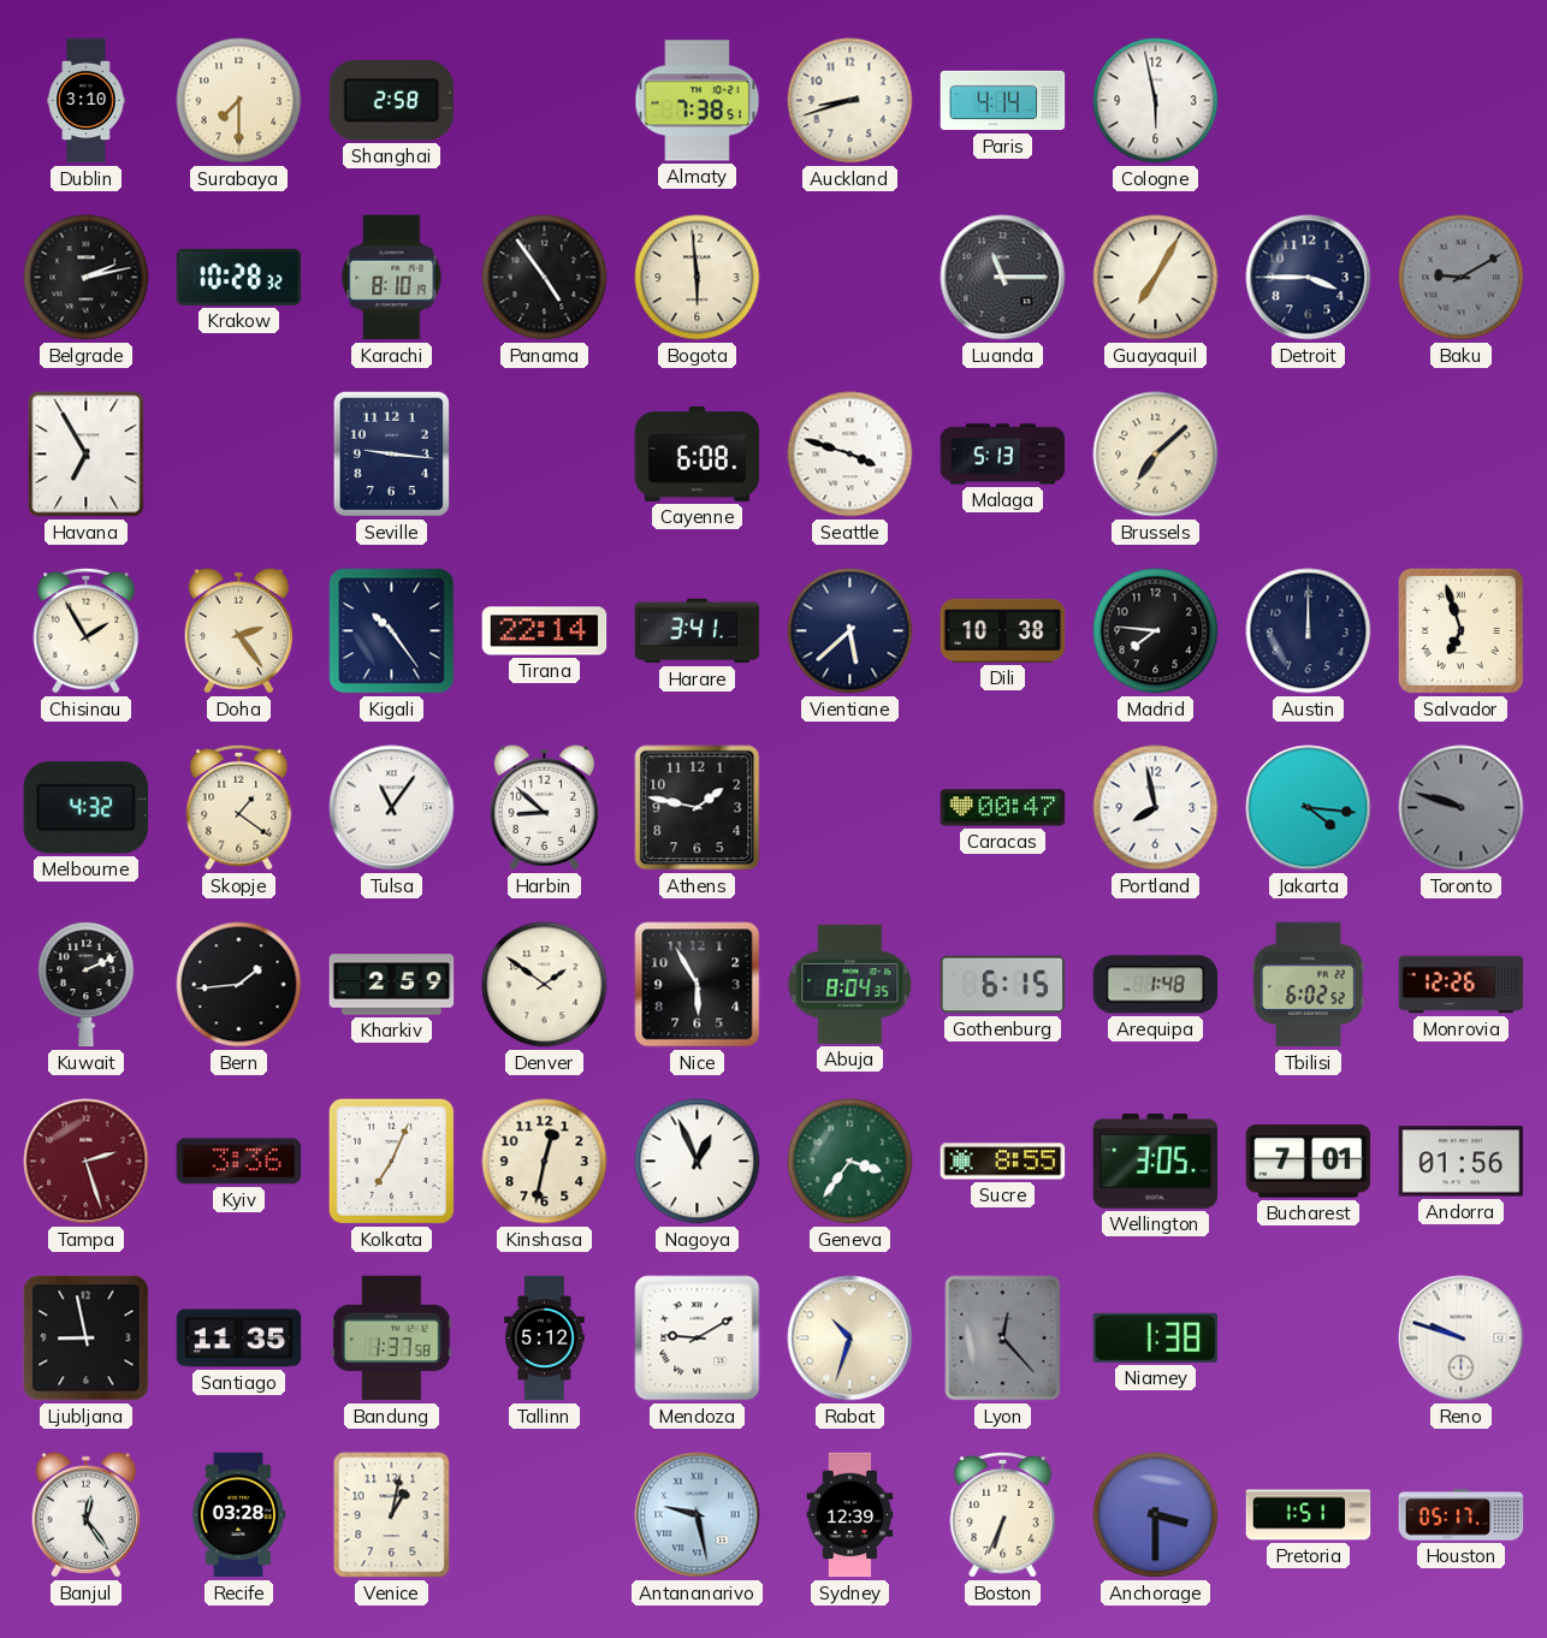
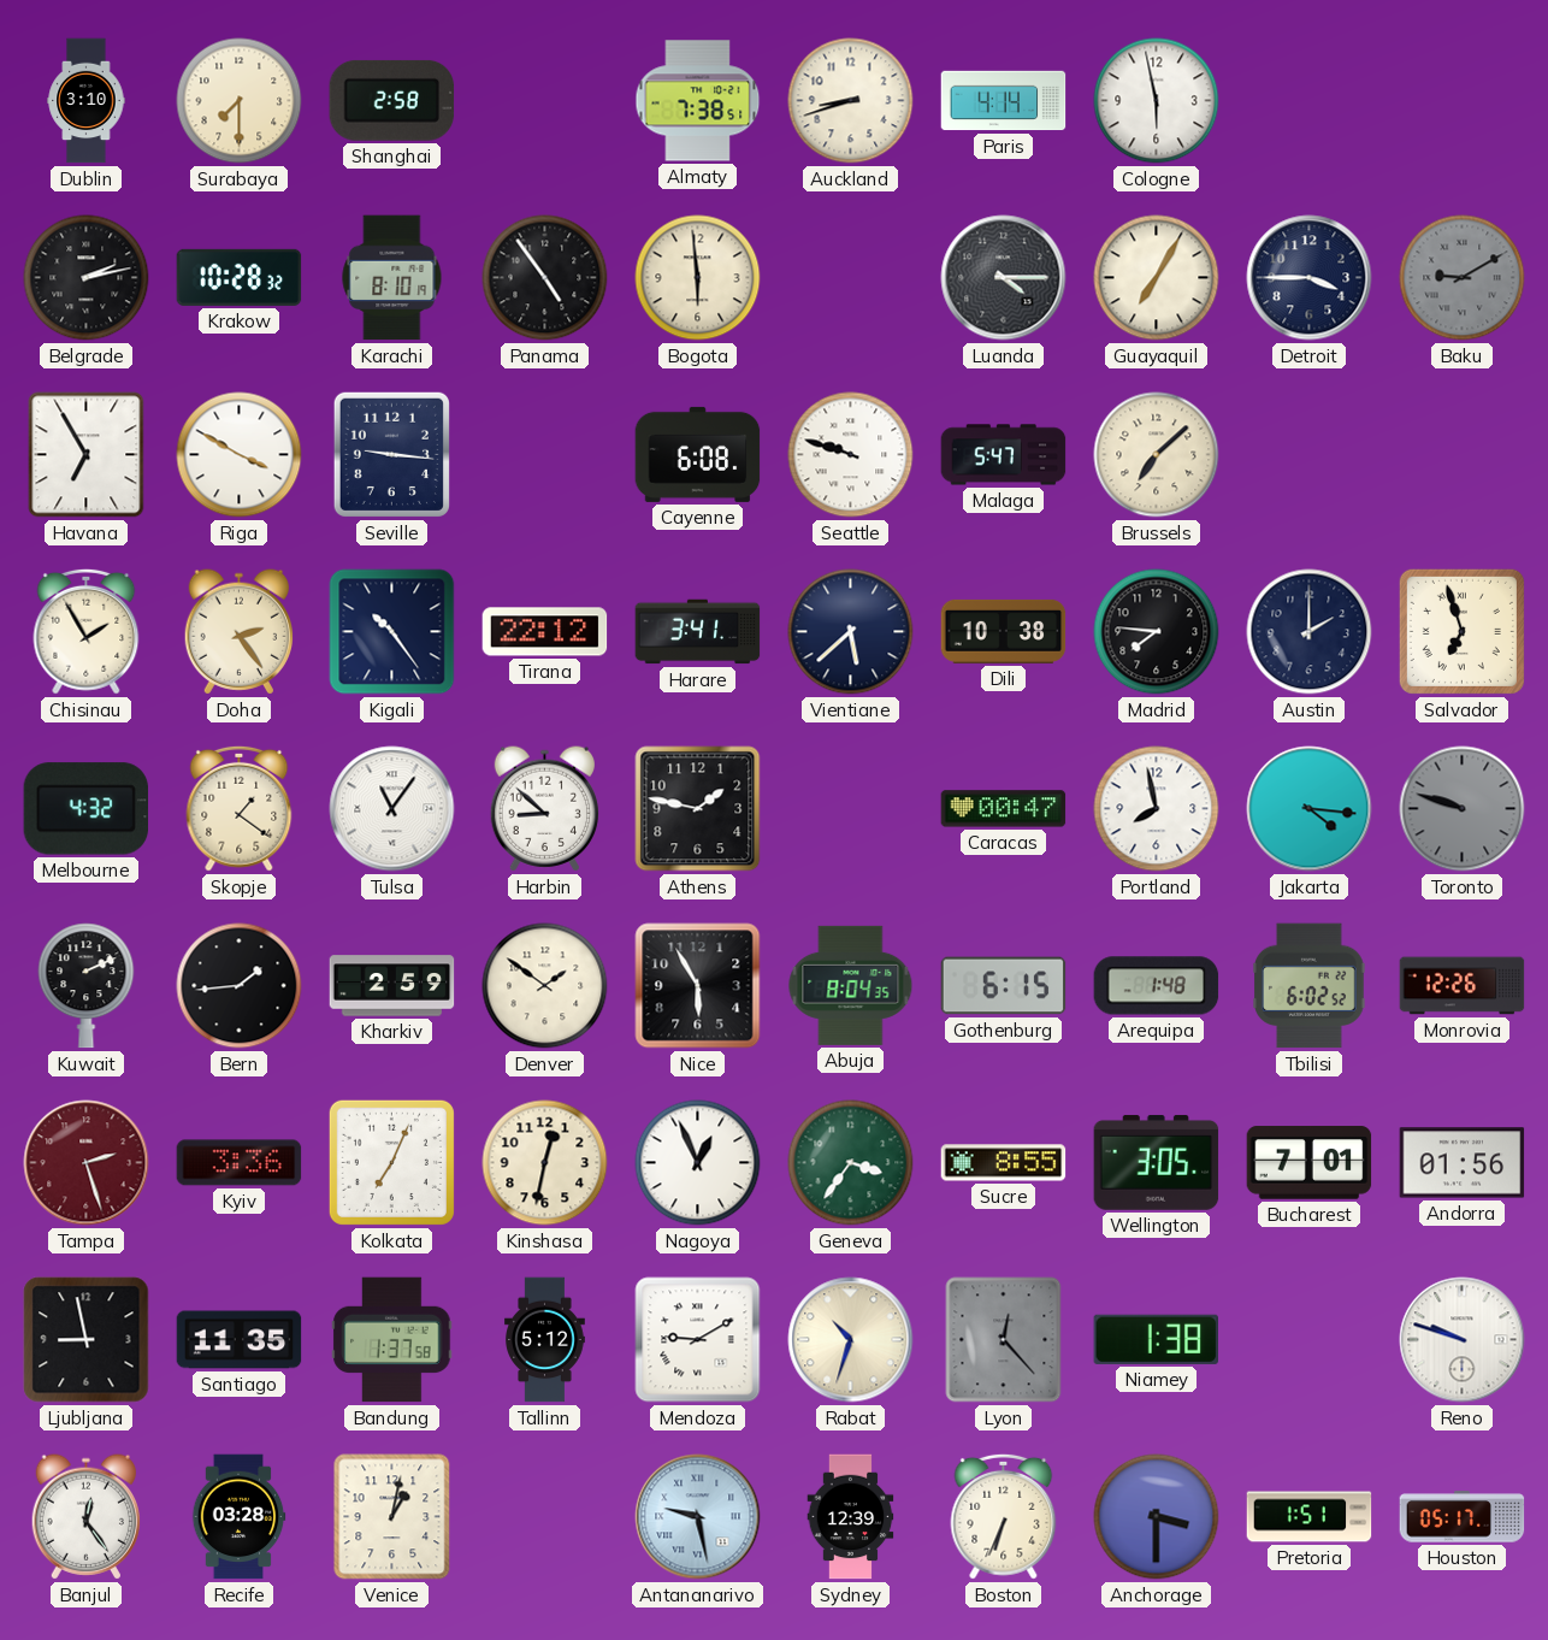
Luanda: 11:15 -> 4:15
Riga: none -> 3:50
Seattle: 3:48 -> 9:48
Malaga: 5:13 -> 5:47
Tirana: 22:14 -> 22:12
Austin: 12:00 -> 2:00
